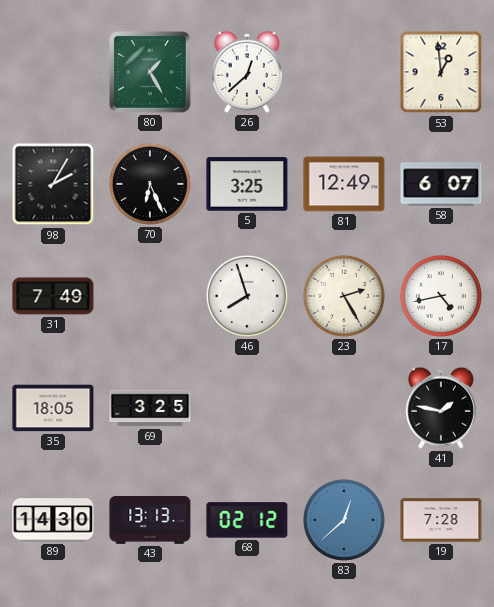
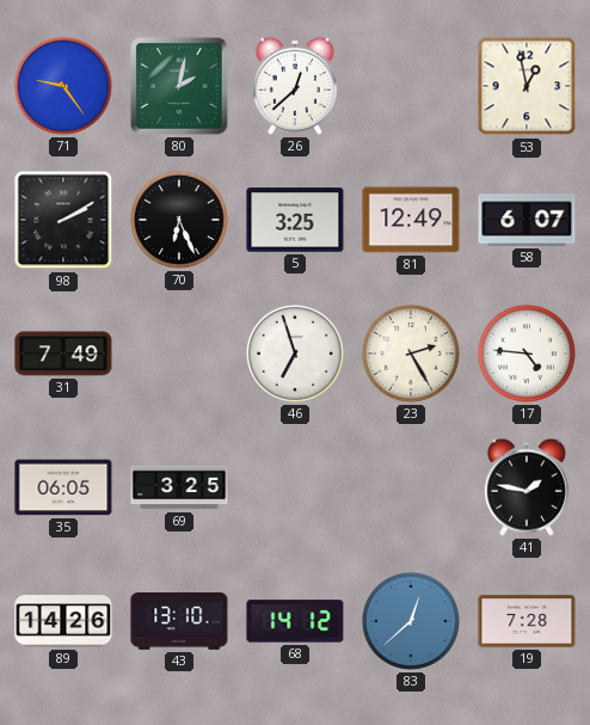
71: none -> 9:24
80: 1:25 -> 2:02
53: 12:59 -> 12:58
98: 2:05 -> 2:10
46: 7:57 -> 6:57
17: 4:43 -> 4:46
35: 18:05 -> 06:05
89: 14:30 -> 14:26
43: 13:13 -> 13:10
68: 02:12 -> 14:12
